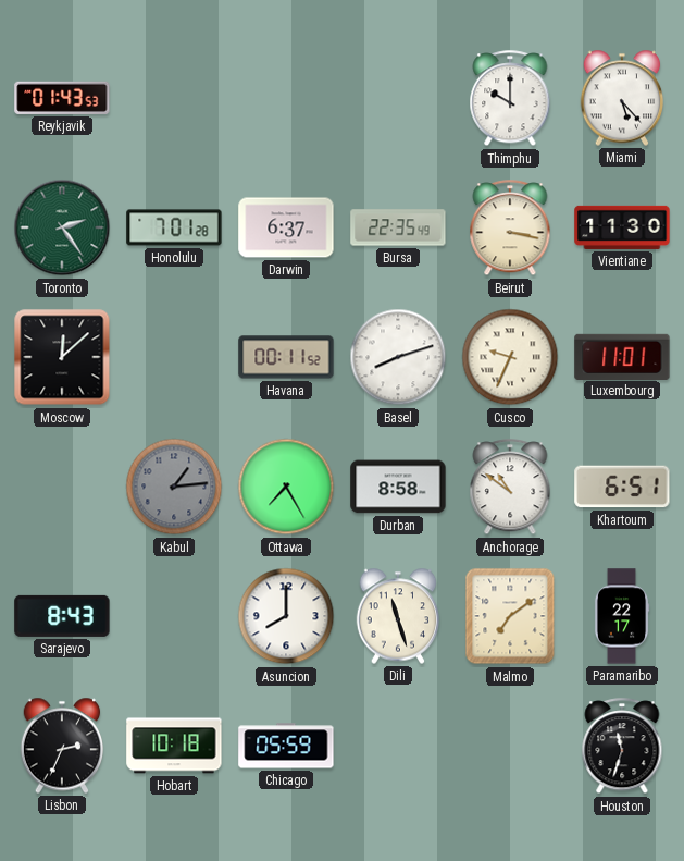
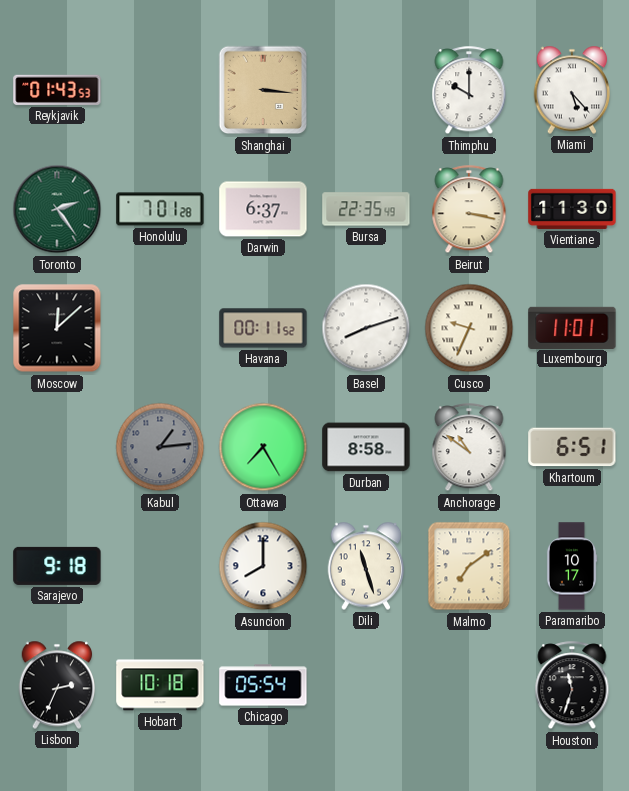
Shanghai: none -> 3:16
Sarajevo: 8:43 -> 9:18
Paramaribo: 22:17 -> 10:17
Chicago: 05:59 -> 05:54
